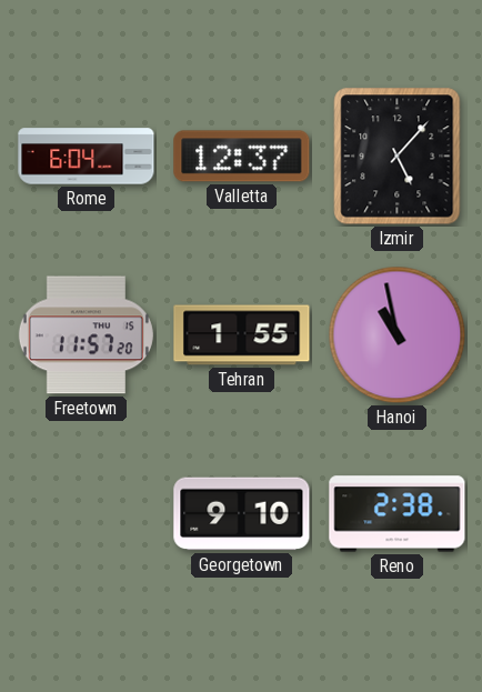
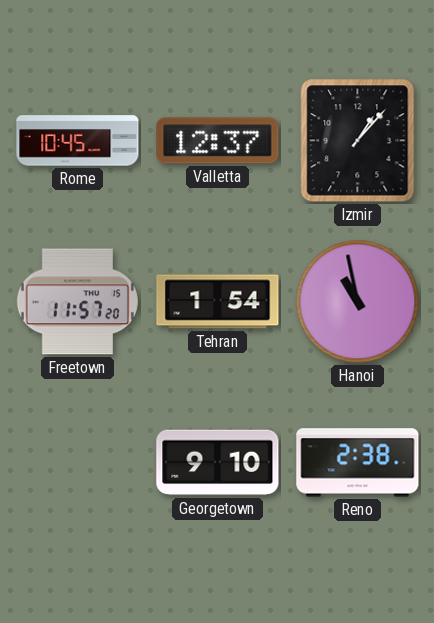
Rome: 6:04 -> 10:45
Izmir: 5:07 -> 1:07
Tehran: 1:55 -> 1:54
